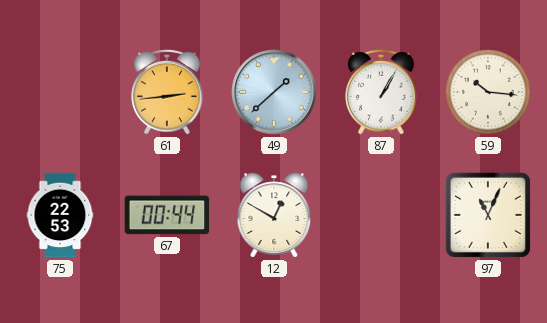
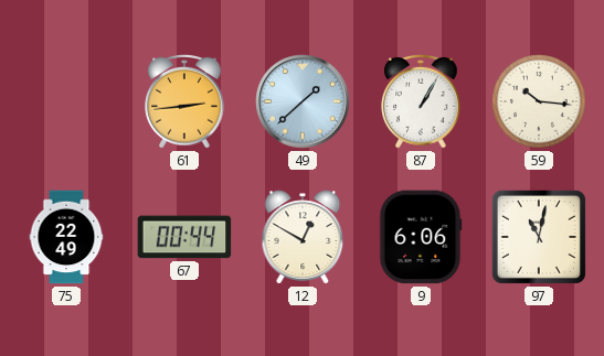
75: 22:53 -> 22:49
9: none -> 6:06
97: 11:04 -> 11:02
